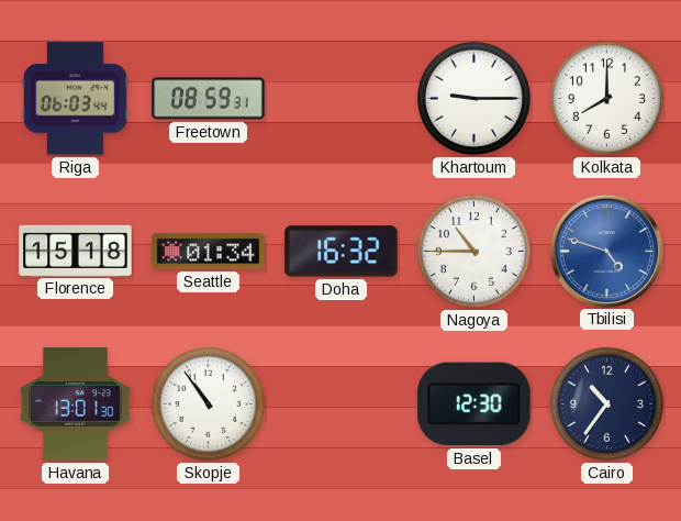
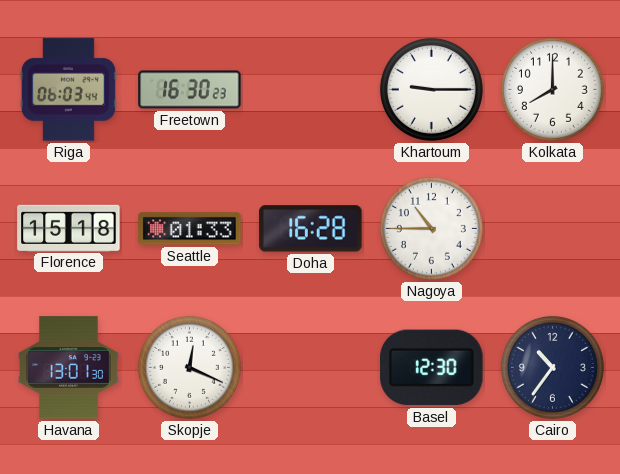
Freetown: 08:59 -> 16:30
Seattle: 01:34 -> 01:33
Doha: 16:32 -> 16:28
Tbilisi: 4:48 -> none
Skopje: 10:54 -> 12:19
